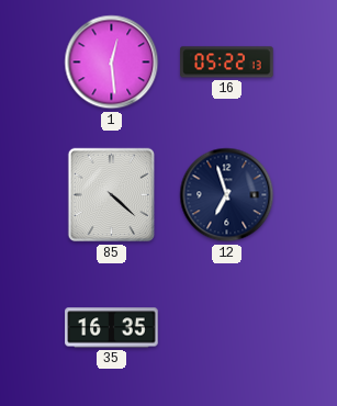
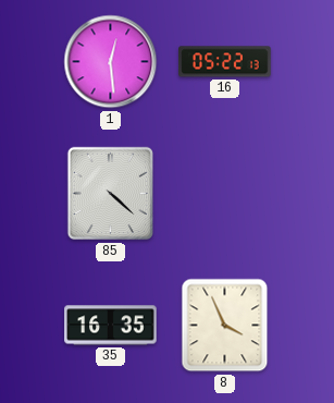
12: 6:57 -> none
8: none -> 3:56
